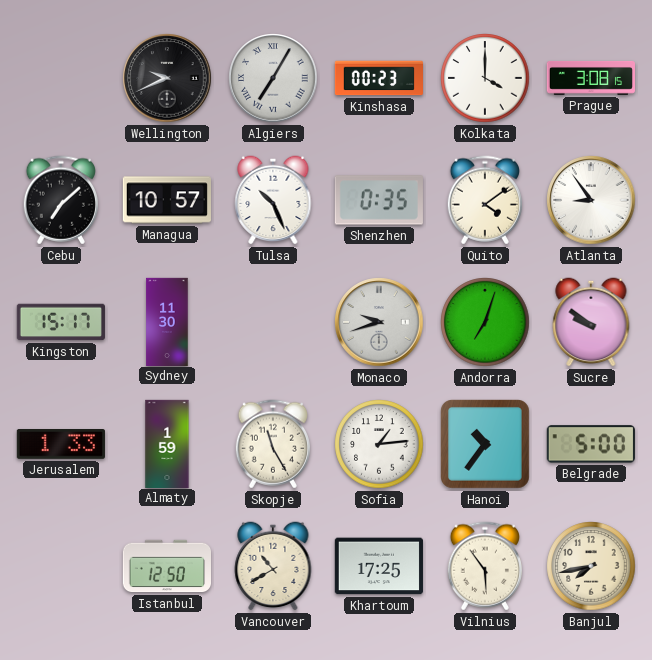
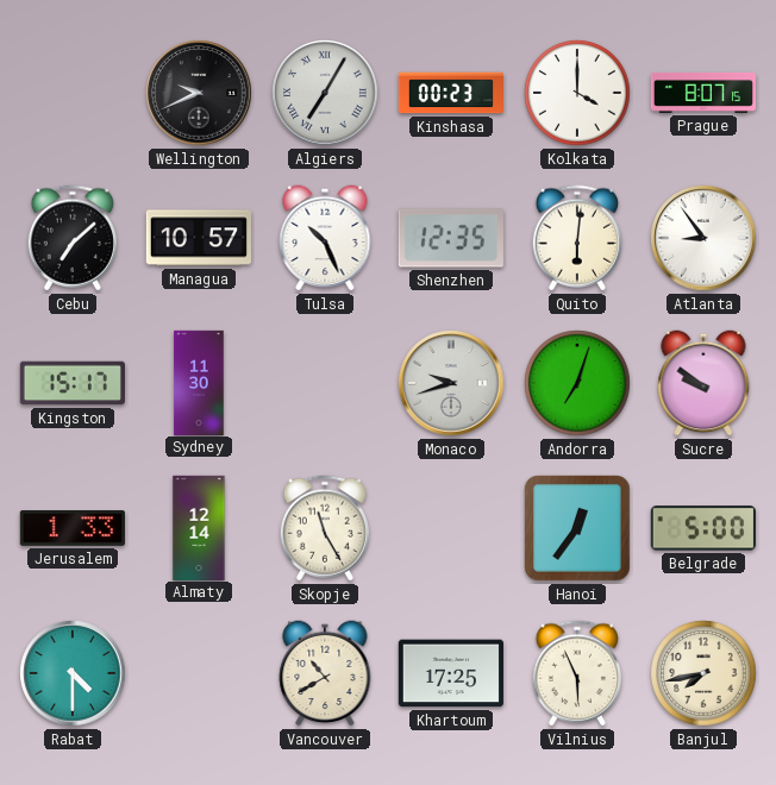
Prague: 3:08 -> 8:07
Shenzhen: 0:35 -> 12:35
Quito: 4:09 -> 6:01
Almaty: 1:59 -> 12:14
Sofia: 1:14 -> none
Hanoi: 10:36 -> 12:36
Rabat: none -> 4:30
Istanbul: 12:50 -> none
Vilnius: 5:54 -> 5:56
